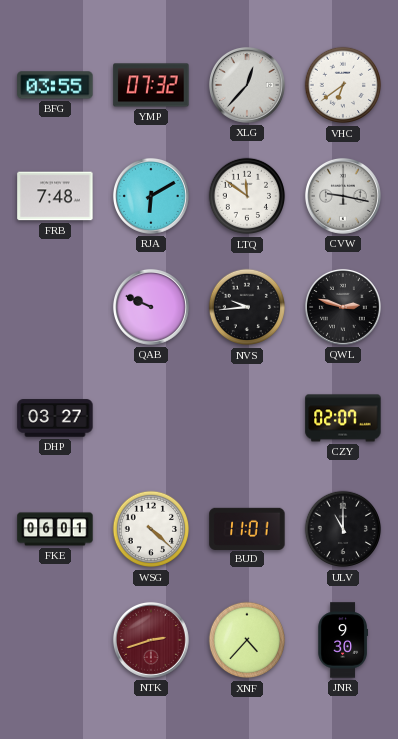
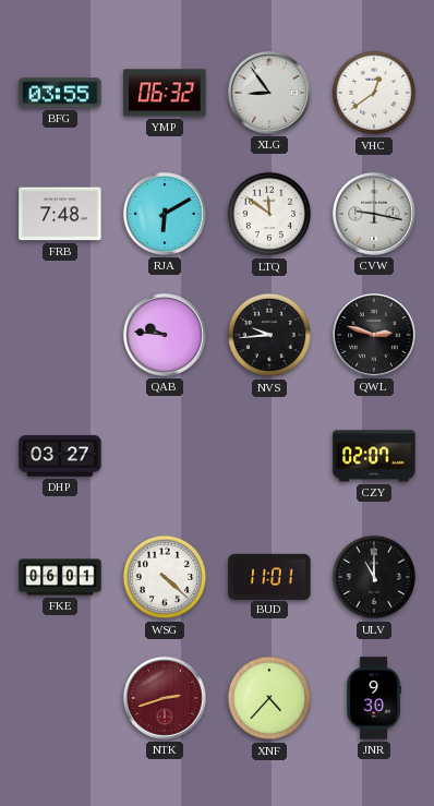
YMP: 07:32 -> 06:32
XLG: 12:37 -> 8:54
VHC: 6:39 -> 12:39
QAB: 9:49 -> 9:46
